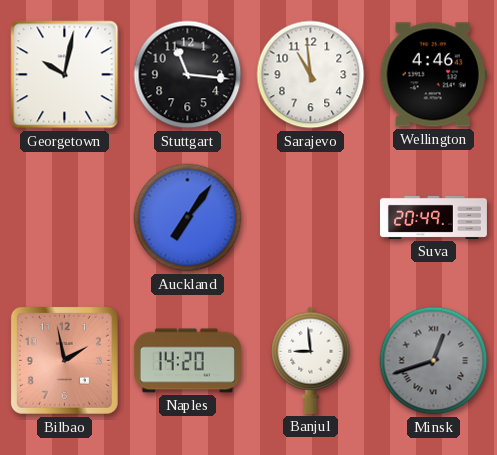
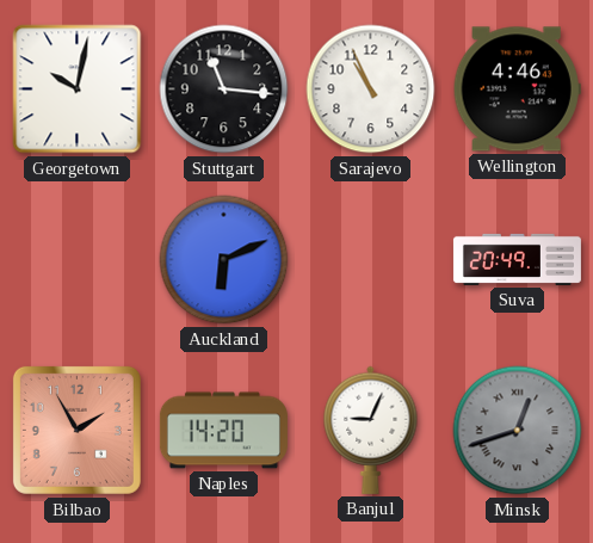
Sarajevo: 10:59 -> 10:56
Auckland: 7:06 -> 6:11
Bilbao: 1:58 -> 1:55
Banjul: 8:59 -> 9:04
